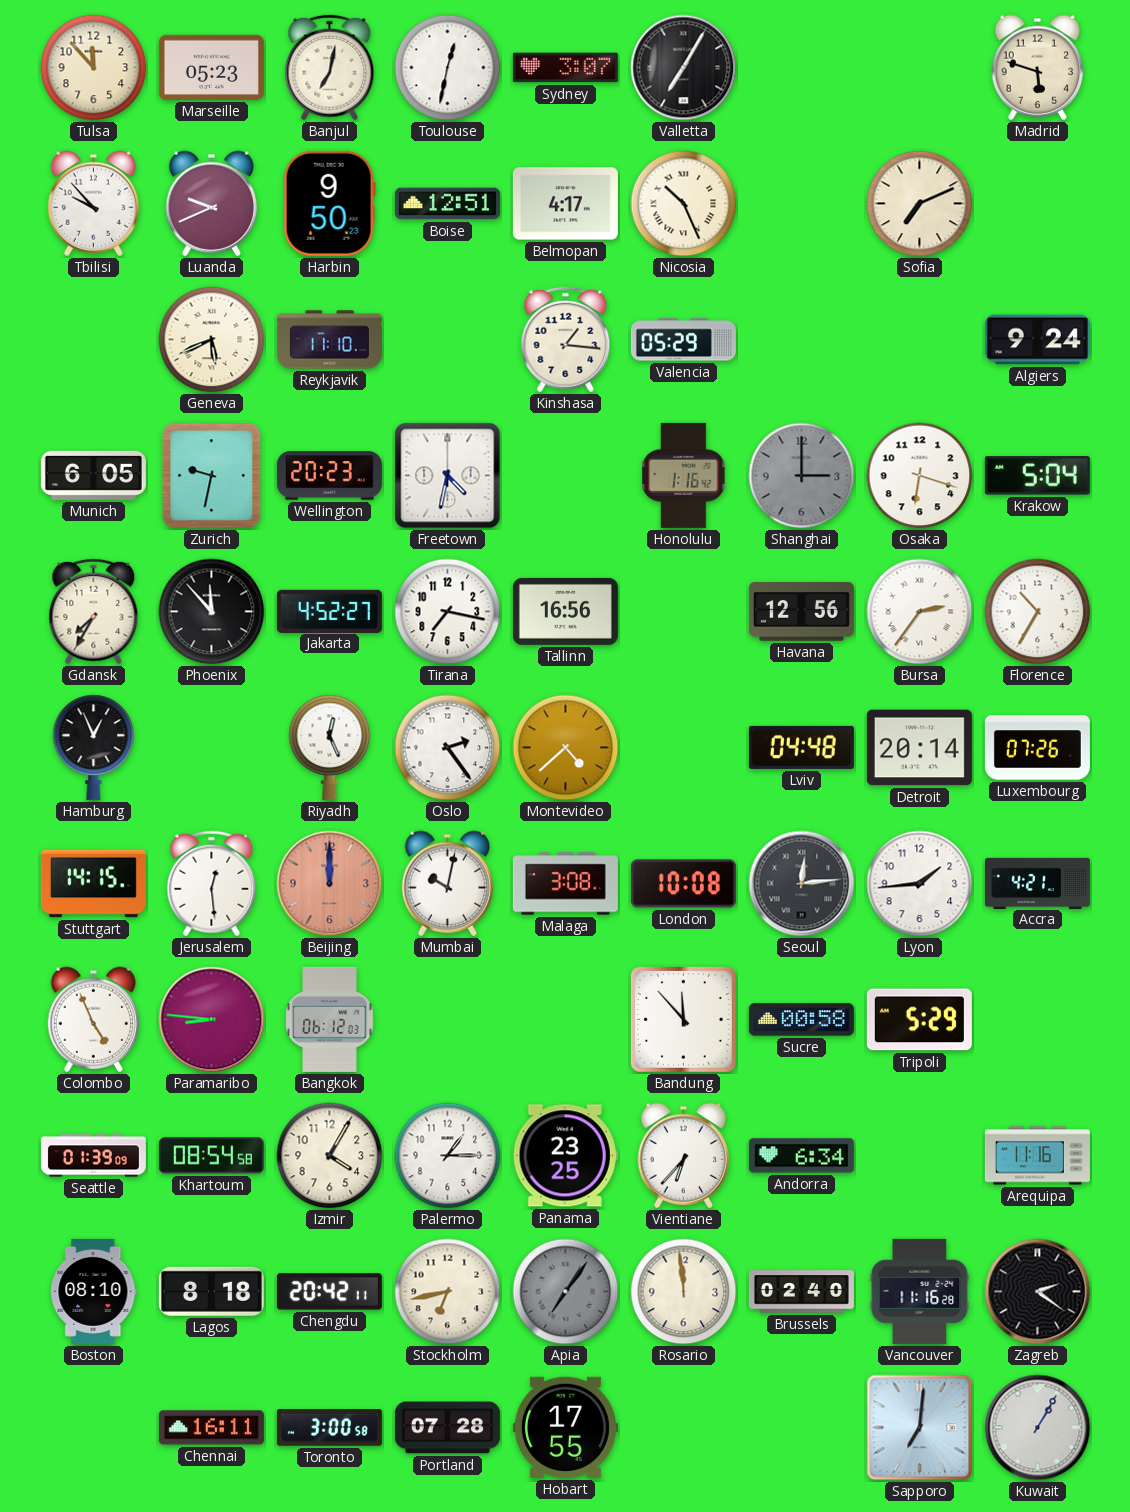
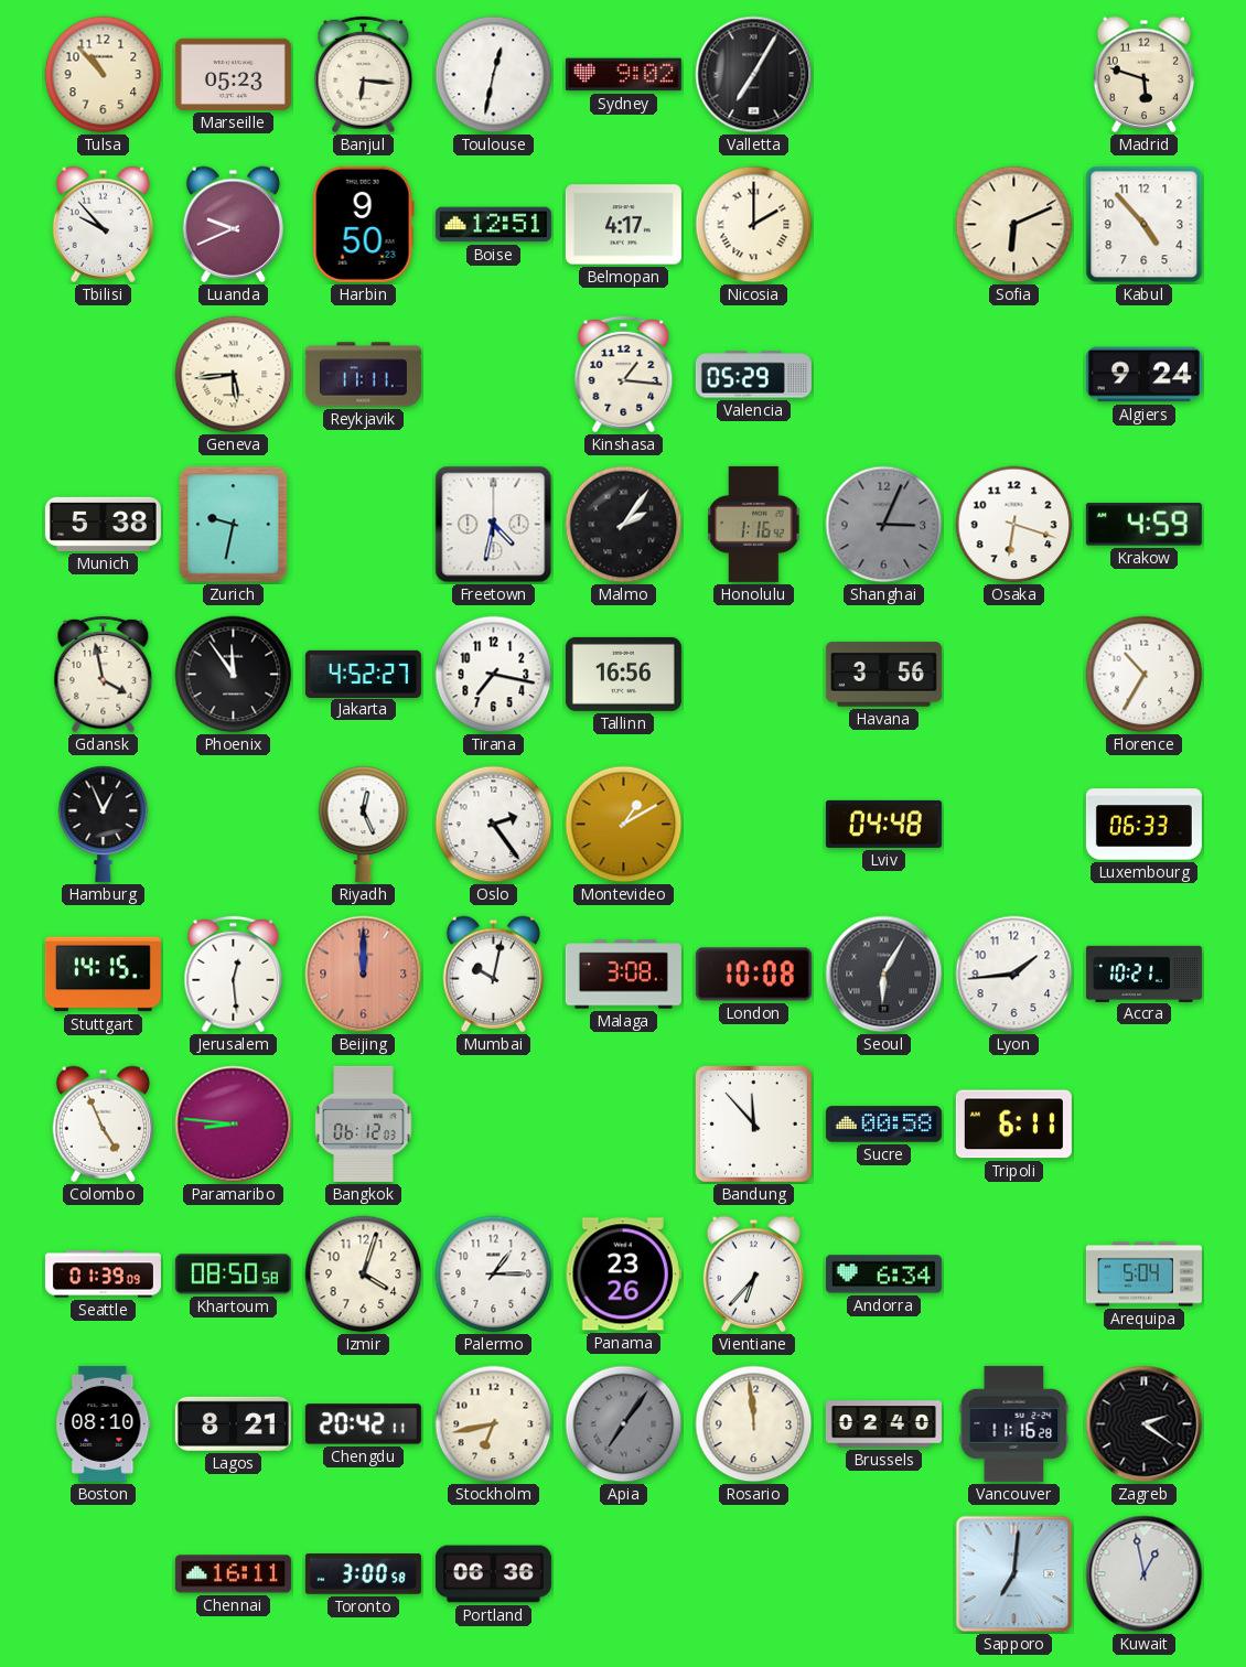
Tulsa: 11:53 -> 10:53
Banjul: 7:02 -> 6:16
Sydney: 3:07 -> 9:02
Nicosia: 10:26 -> 2:00
Sofia: 7:11 -> 6:11
Kabul: none -> 4:53
Geneva: 5:41 -> 5:44
Reykjavik: 11:10 -> 11:11
Munich: 6:05 -> 5:38
Wellington: 20:23 -> none
Malmo: none -> 2:06
Shanghai: 3:00 -> 3:04
Krakow: 5:04 -> 4:59
Gdansk: 7:35 -> 3:58
Phoenix: 11:53 -> 11:54
Havana: 12:56 -> 3:56
Bursa: 2:36 -> none
Montevideo: 4:38 -> 1:10
Detroit: 20:14 -> none
Luxembourg: 07:26 -> 06:33
Seoul: 12:14 -> 6:05
Accra: 4:21 -> 10:21
Tripoli: 5:29 -> 6:11
Khartoum: 08:54 -> 08:50
Izmir: 4:05 -> 4:03
Panama: 23:25 -> 23:26
Arequipa: 11:16 -> 5:04
Lagos: 8:18 -> 8:21
Portland: 07:28 -> 06:36
Hobart: 17:55 -> none
Kuwait: 1:05 -> 12:58
